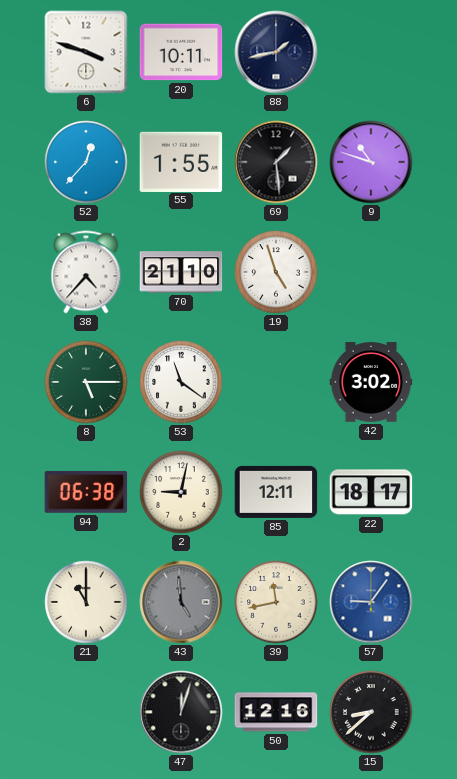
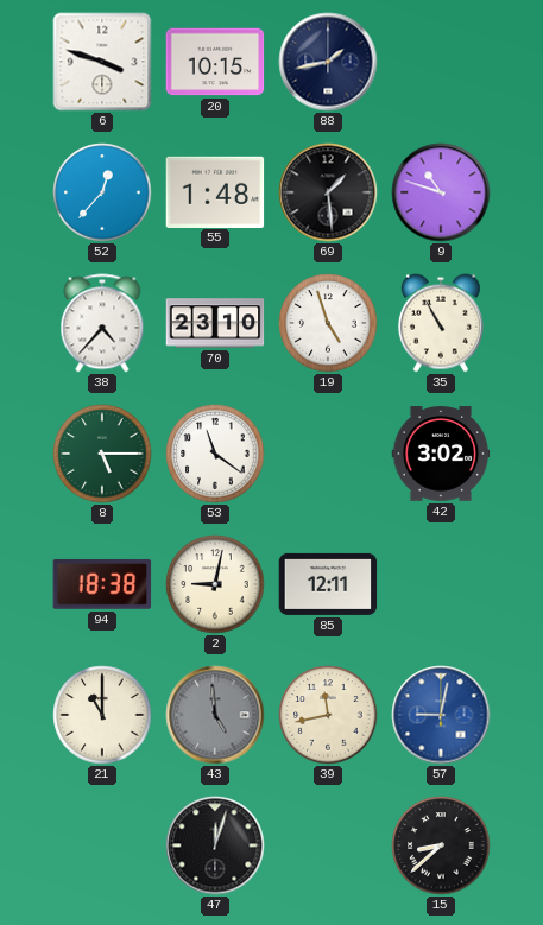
20: 10:11 -> 10:15
55: 1:55 -> 1:48
70: 21:10 -> 23:10
35: none -> 10:55
94: 06:38 -> 18:38
22: 18:17 -> none
57: 9:06 -> 9:02
50: 12:16 -> none
